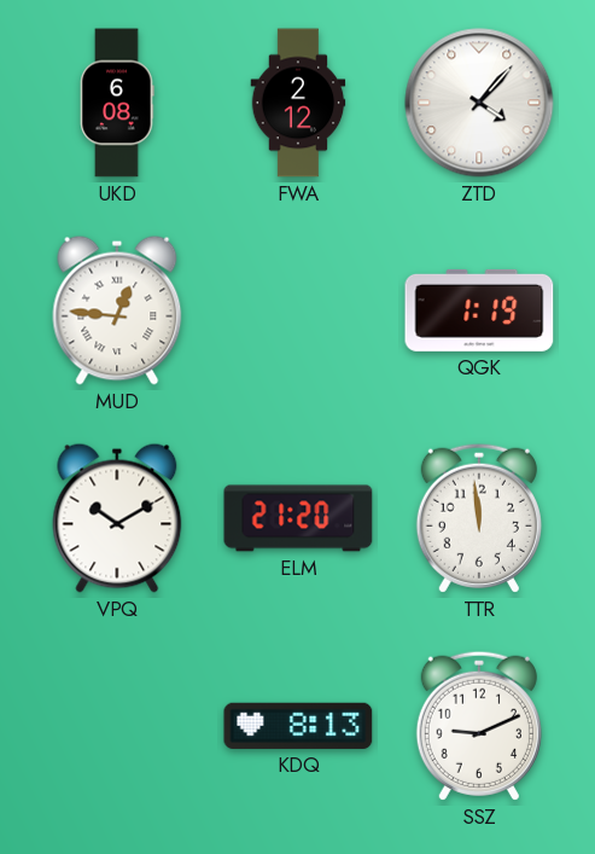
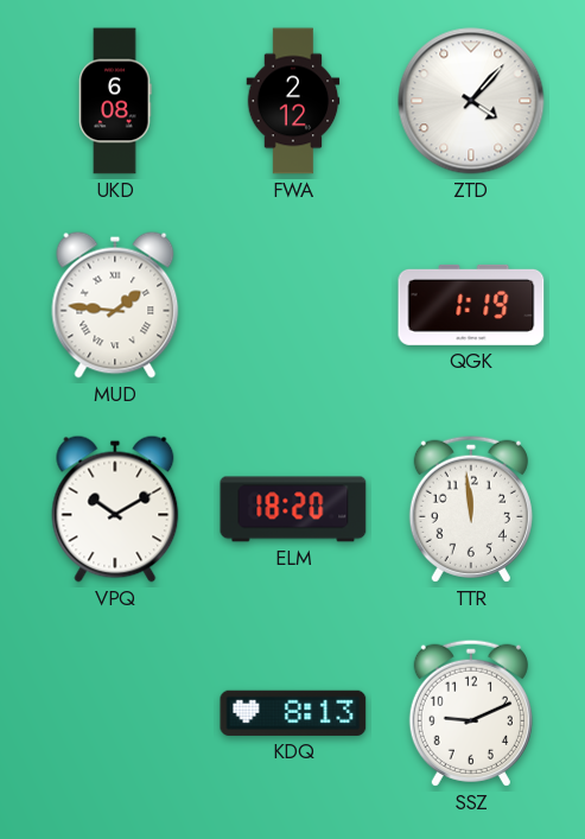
MUD: 12:46 -> 1:46
ELM: 21:20 -> 18:20
